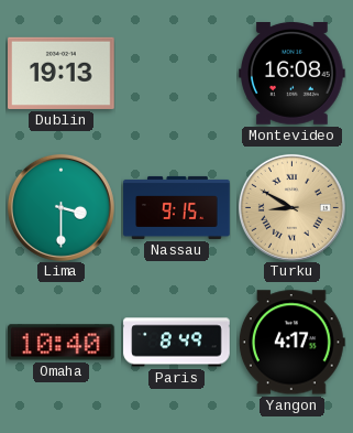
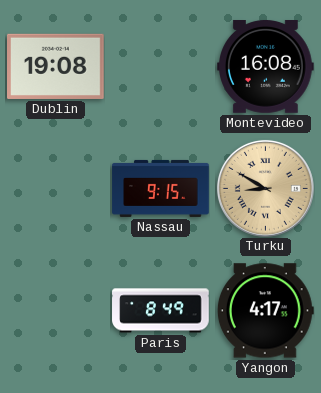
Dublin: 19:13 -> 19:08
Lima: 3:30 -> none
Omaha: 10:40 -> none
